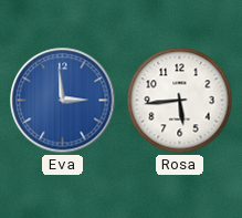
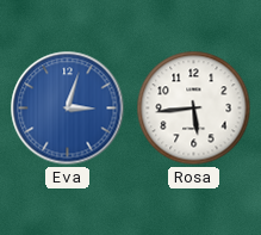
Eva: 2:59 -> 3:03
